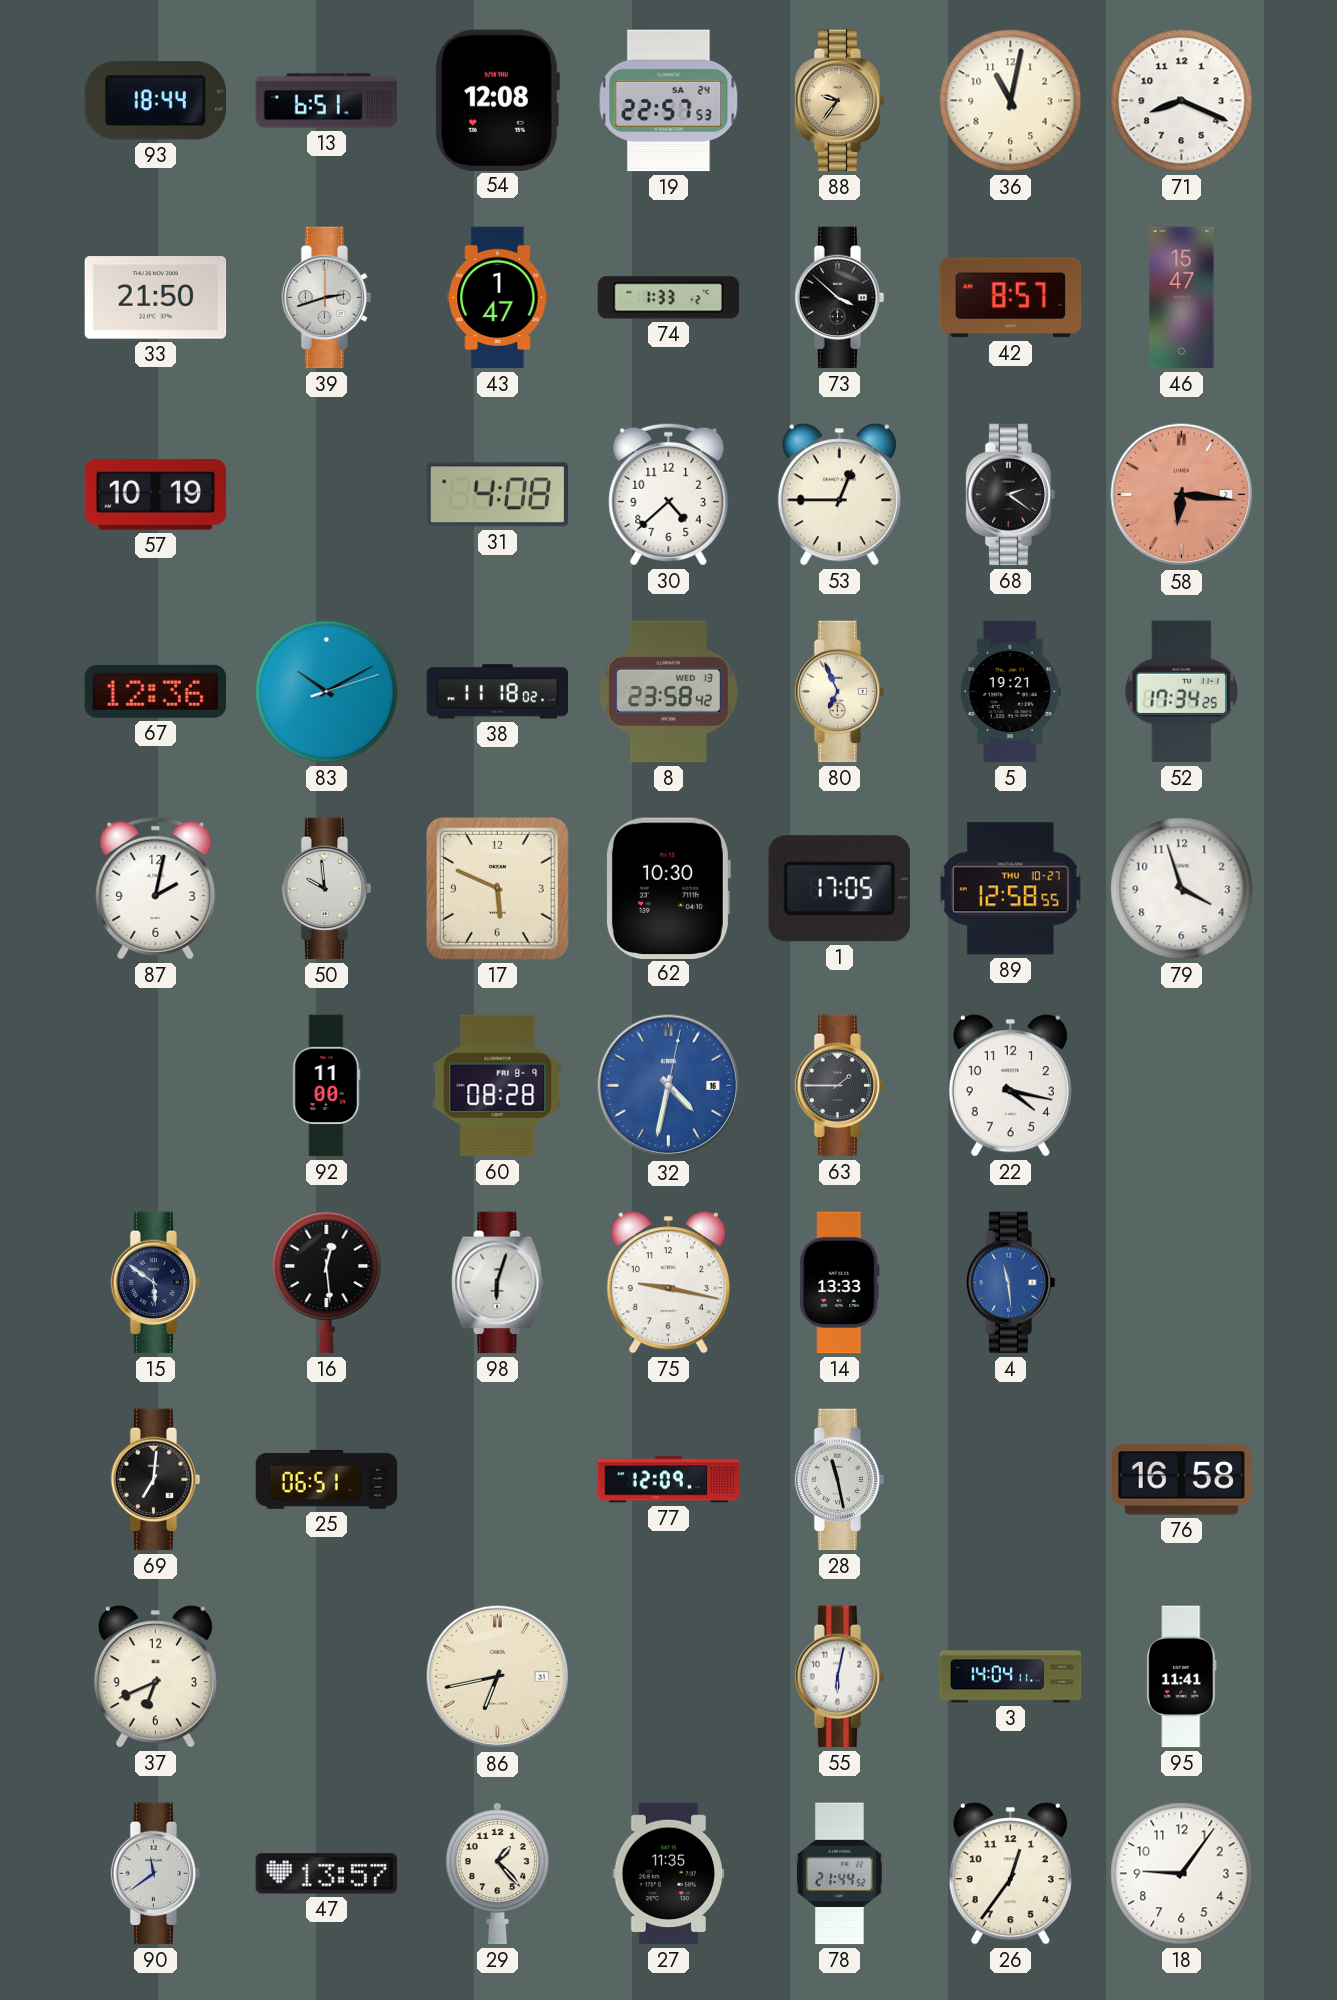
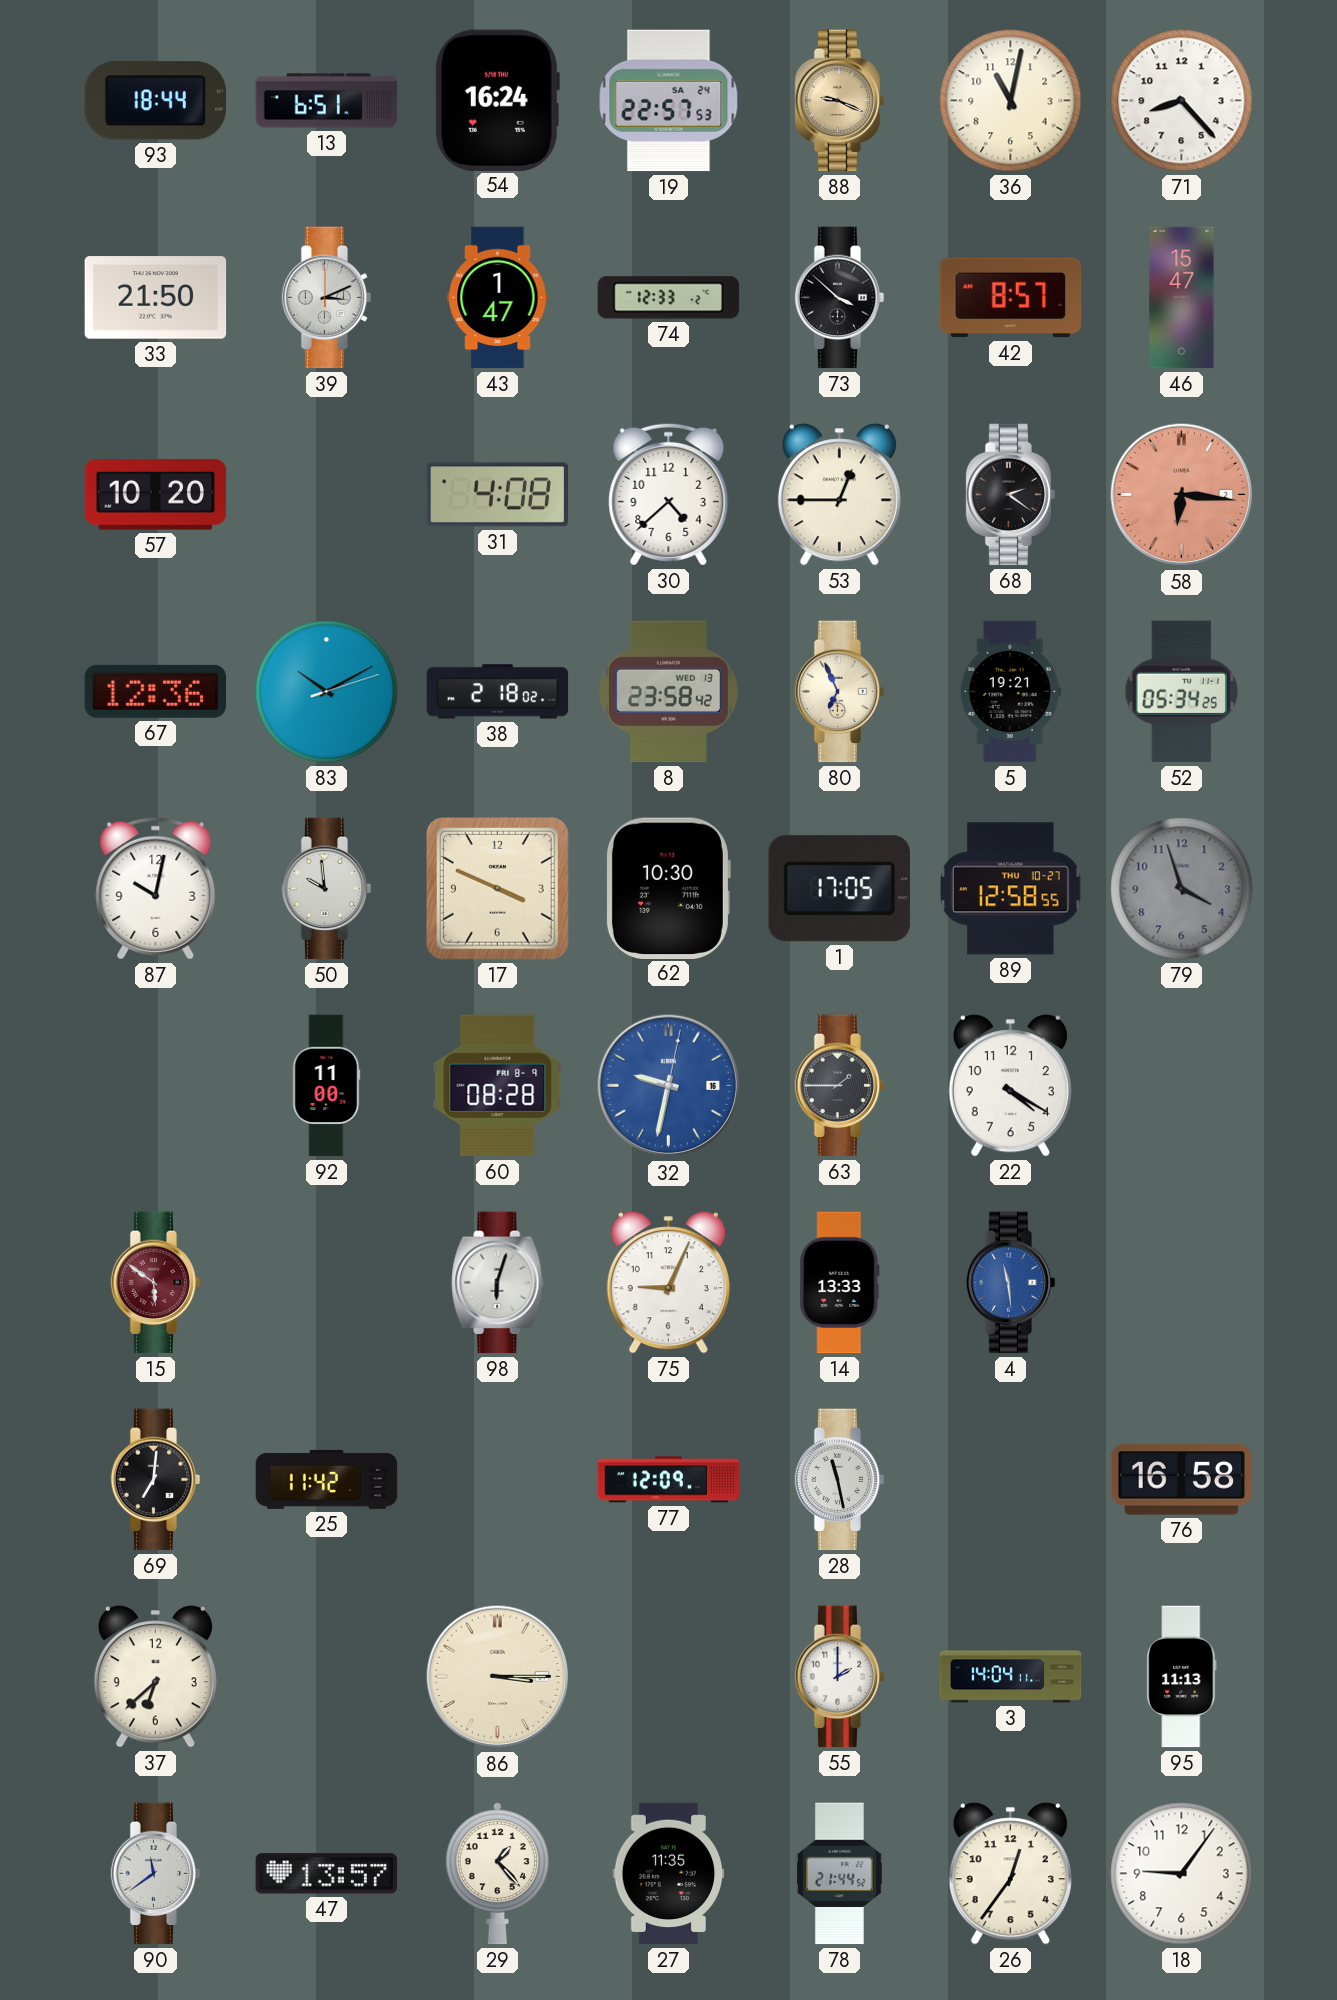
54: 12:08 -> 16:24
88: 9:36 -> 9:19
71: 8:19 -> 8:23
39: 2:42 -> 3:11
74: 1:33 -> 12:33
57: 10:19 -> 10:20
38: 11:18 -> 2:18
52: 17:34 -> 05:34
87: 2:02 -> 10:02
17: 5:49 -> 3:49
79 dial: white -> grey
32: 4:32 -> 9:32
22: 4:17 -> 4:20
15 dial: navy -> burgundy
16: 12:29 -> none
75: 9:17 -> 9:04
25: 06:51 -> 11:42
37: 6:41 -> 6:38
86: 6:43 -> 3:15
55: 6:02 -> 2:00
95: 11:41 -> 11:13
